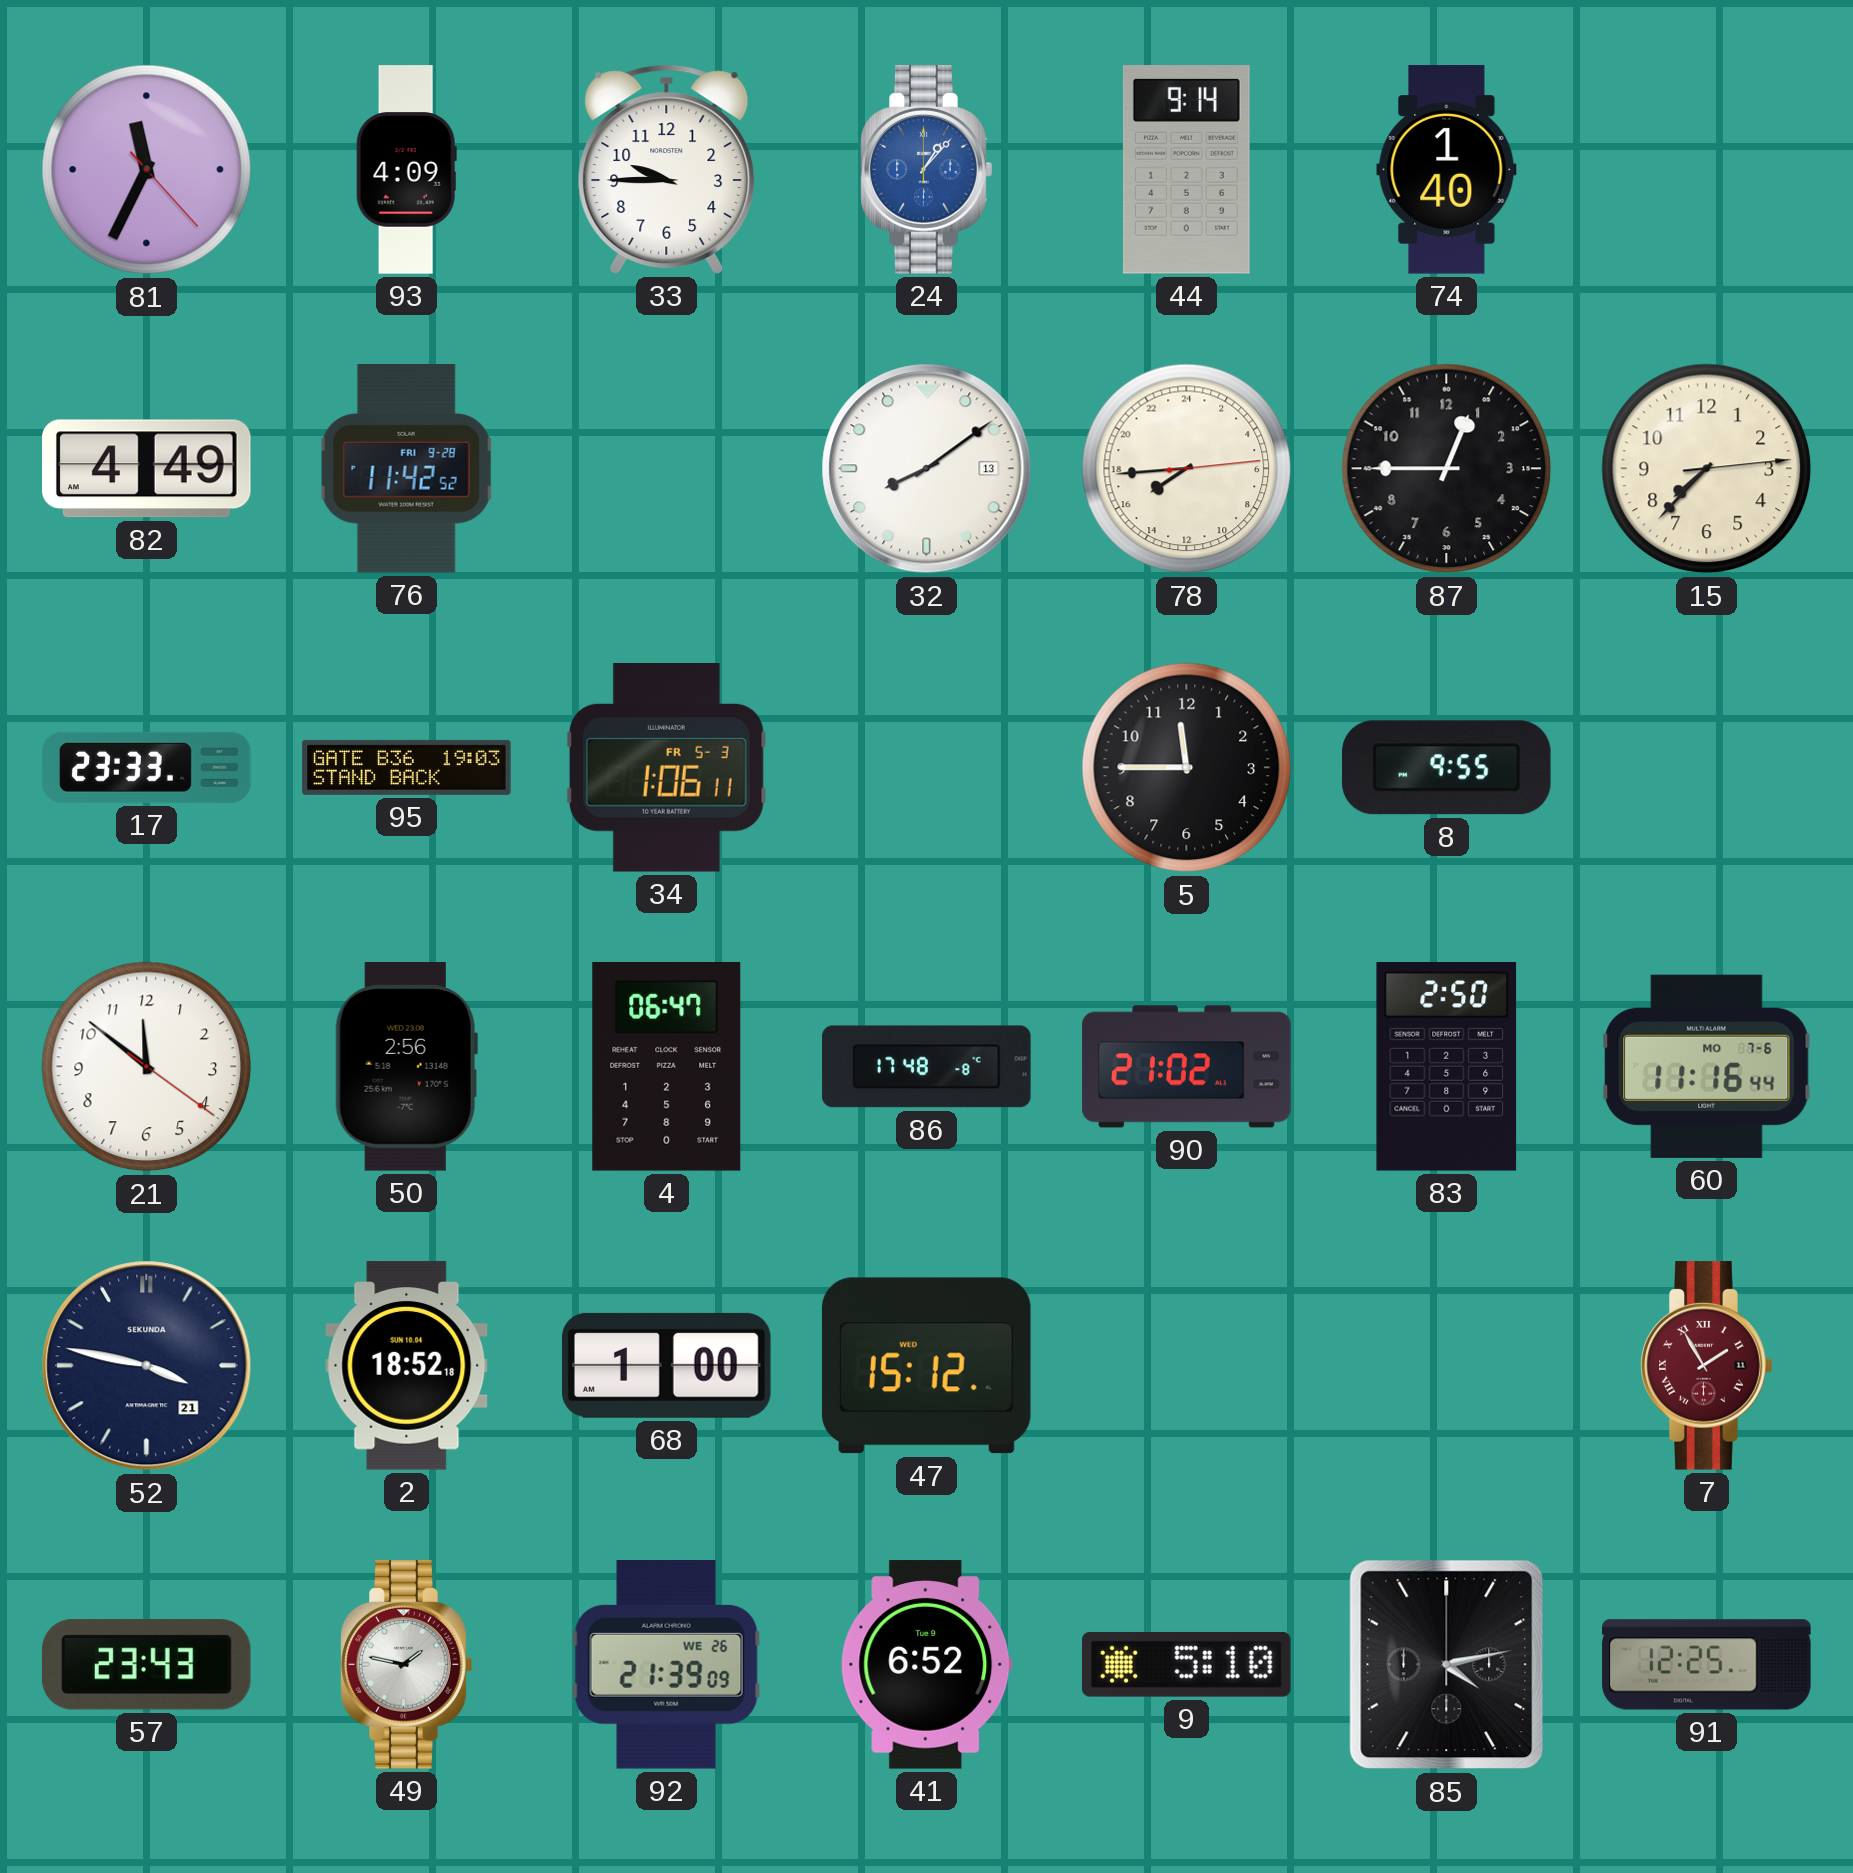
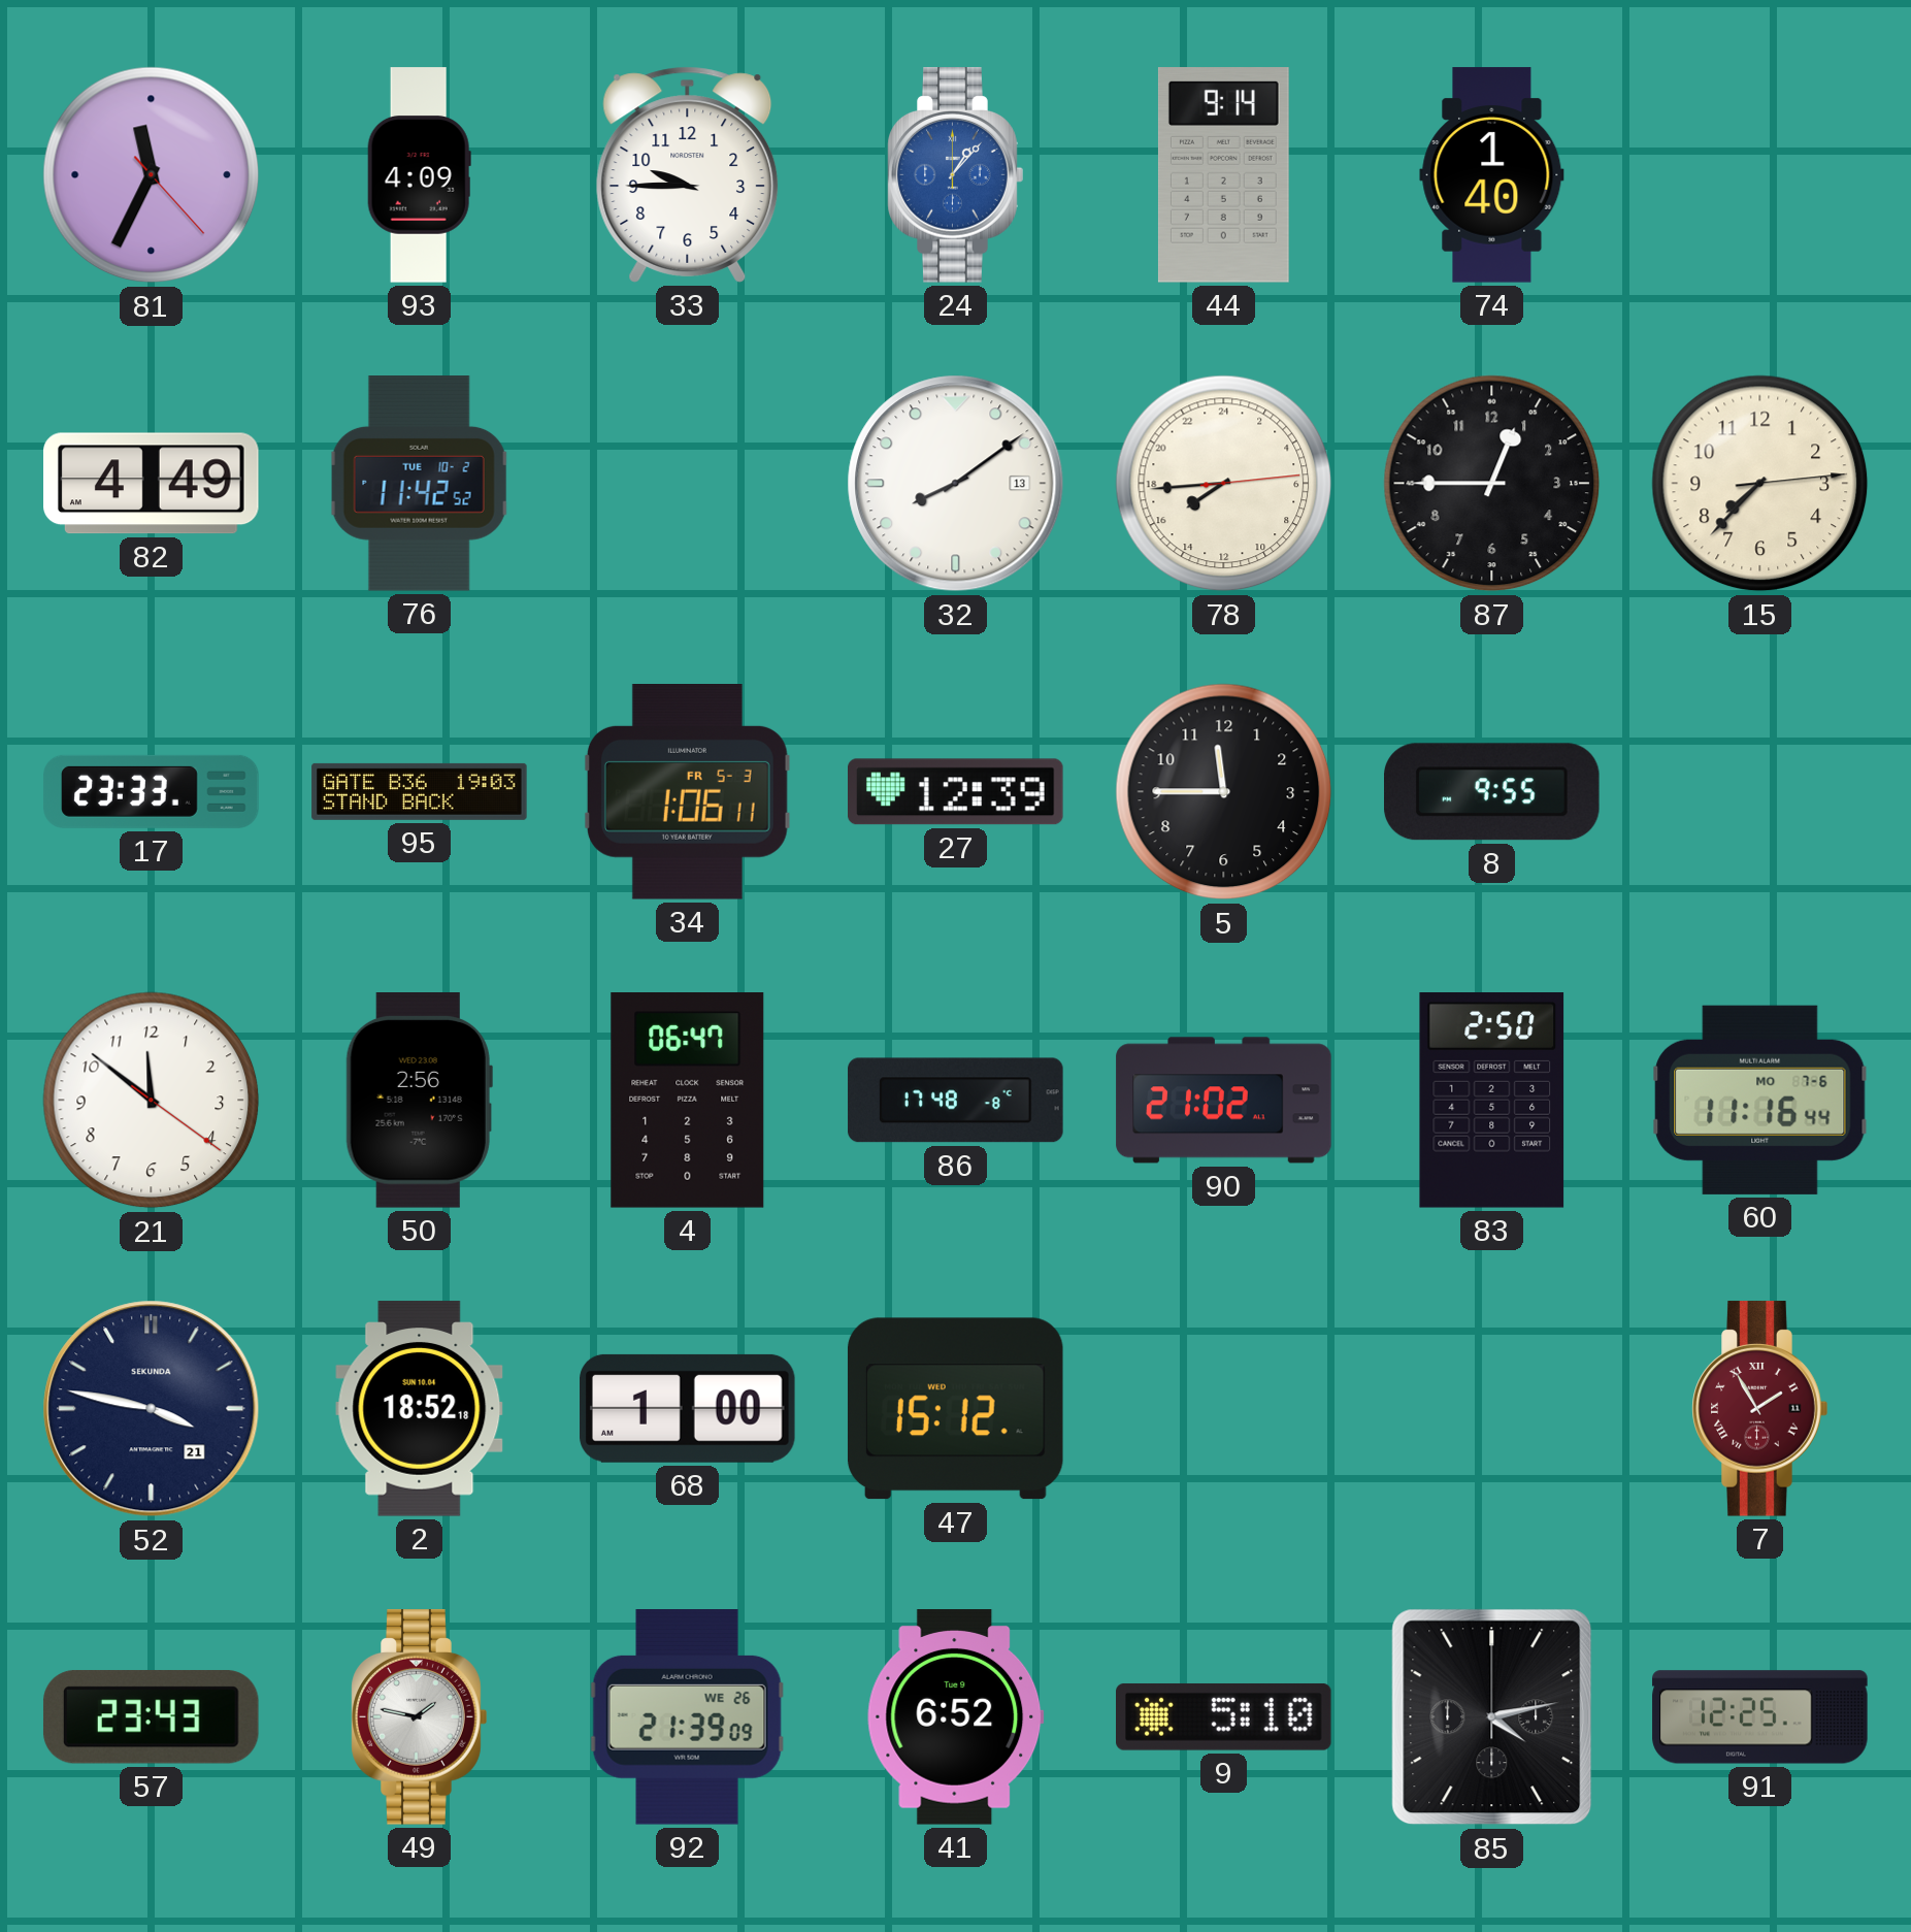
76 date: FRI 9-28 -> TUE 10-2
27: none -> 12:39
